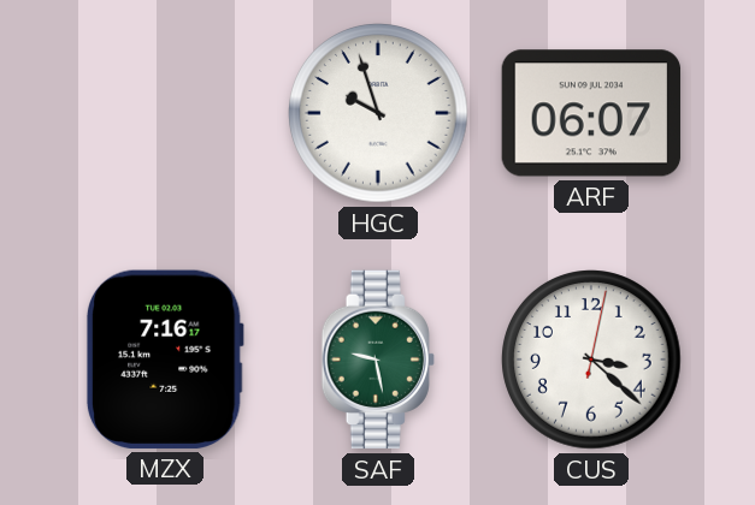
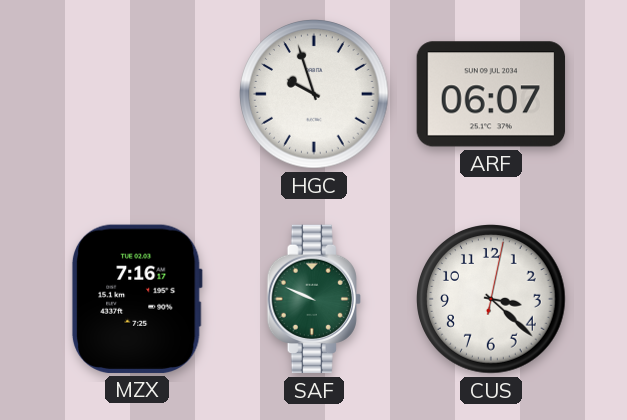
SAF: 9:28 -> 9:49
